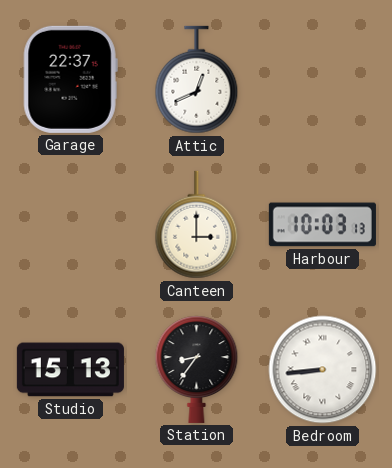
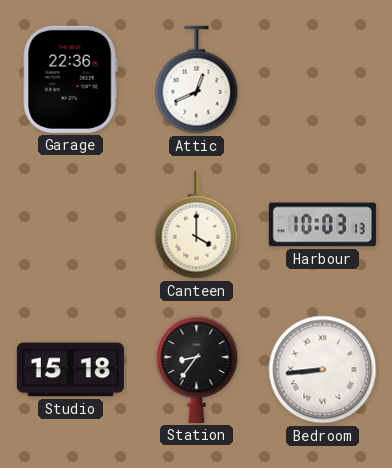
Garage: 22:37 -> 22:36
Canteen: 3:00 -> 4:00
Studio: 15:13 -> 15:18
